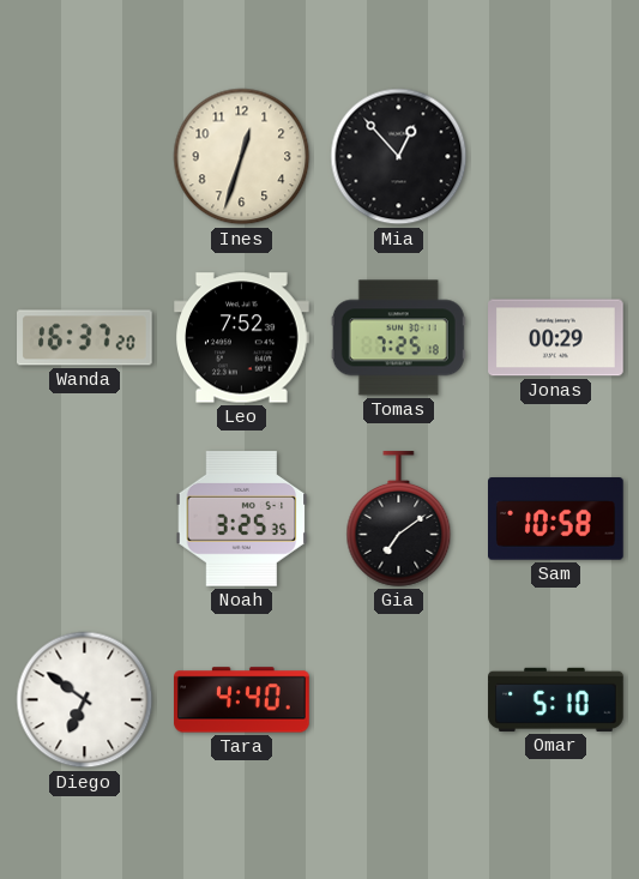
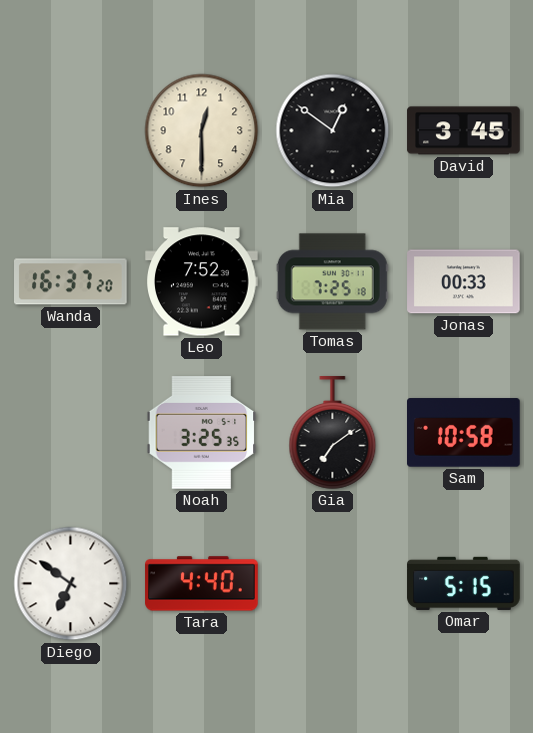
Ines: 12:33 -> 12:30
Mia: 12:53 -> 12:51
David: none -> 3:45
Jonas: 00:29 -> 00:33
Omar: 5:10 -> 5:15
